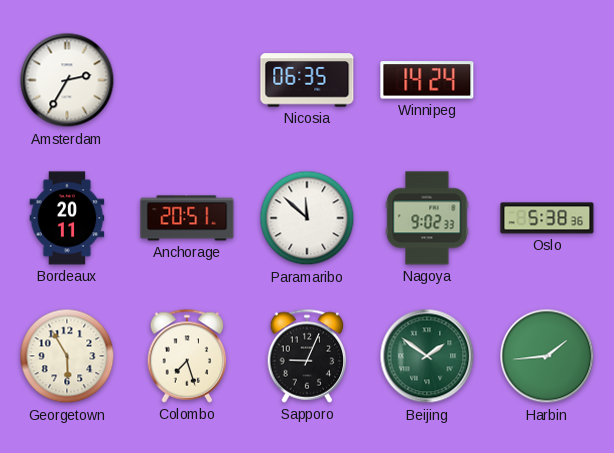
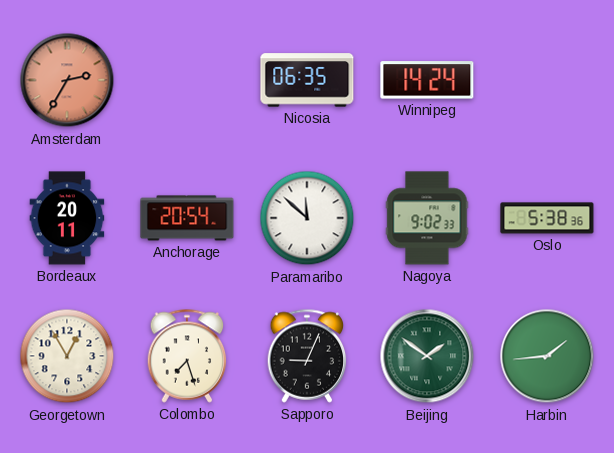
Amsterdam dial: white -> salmon
Anchorage: 20:51 -> 20:54
Georgetown: 5:55 -> 12:55
